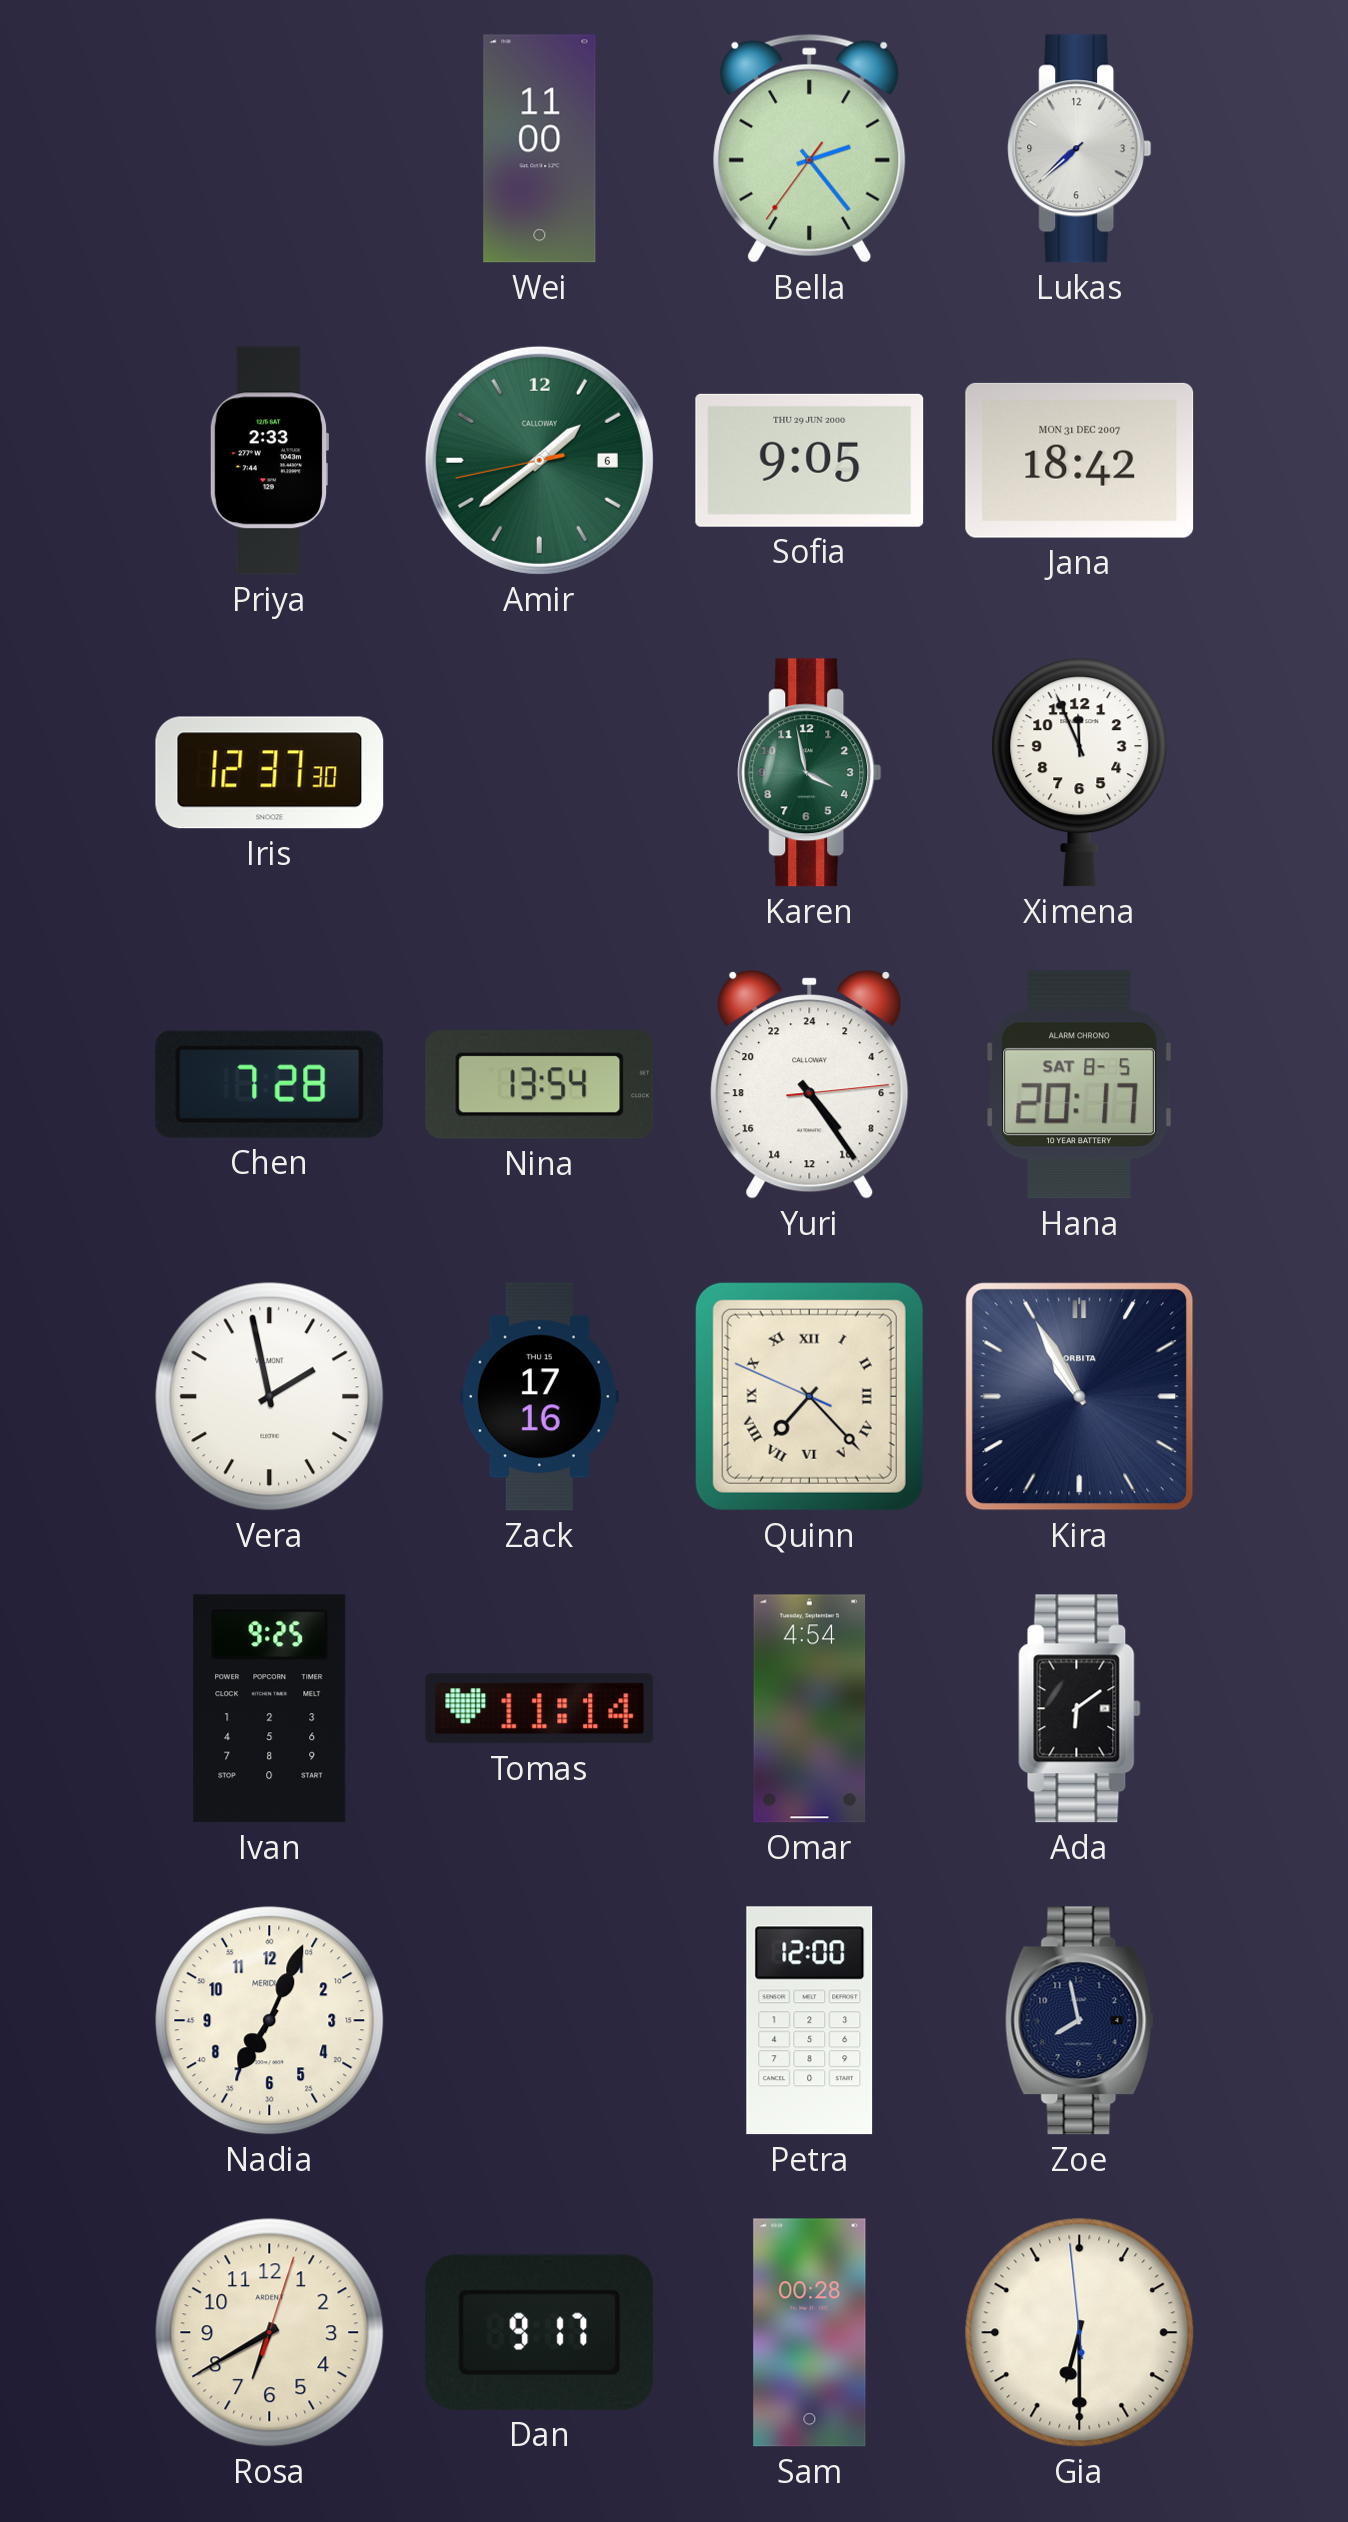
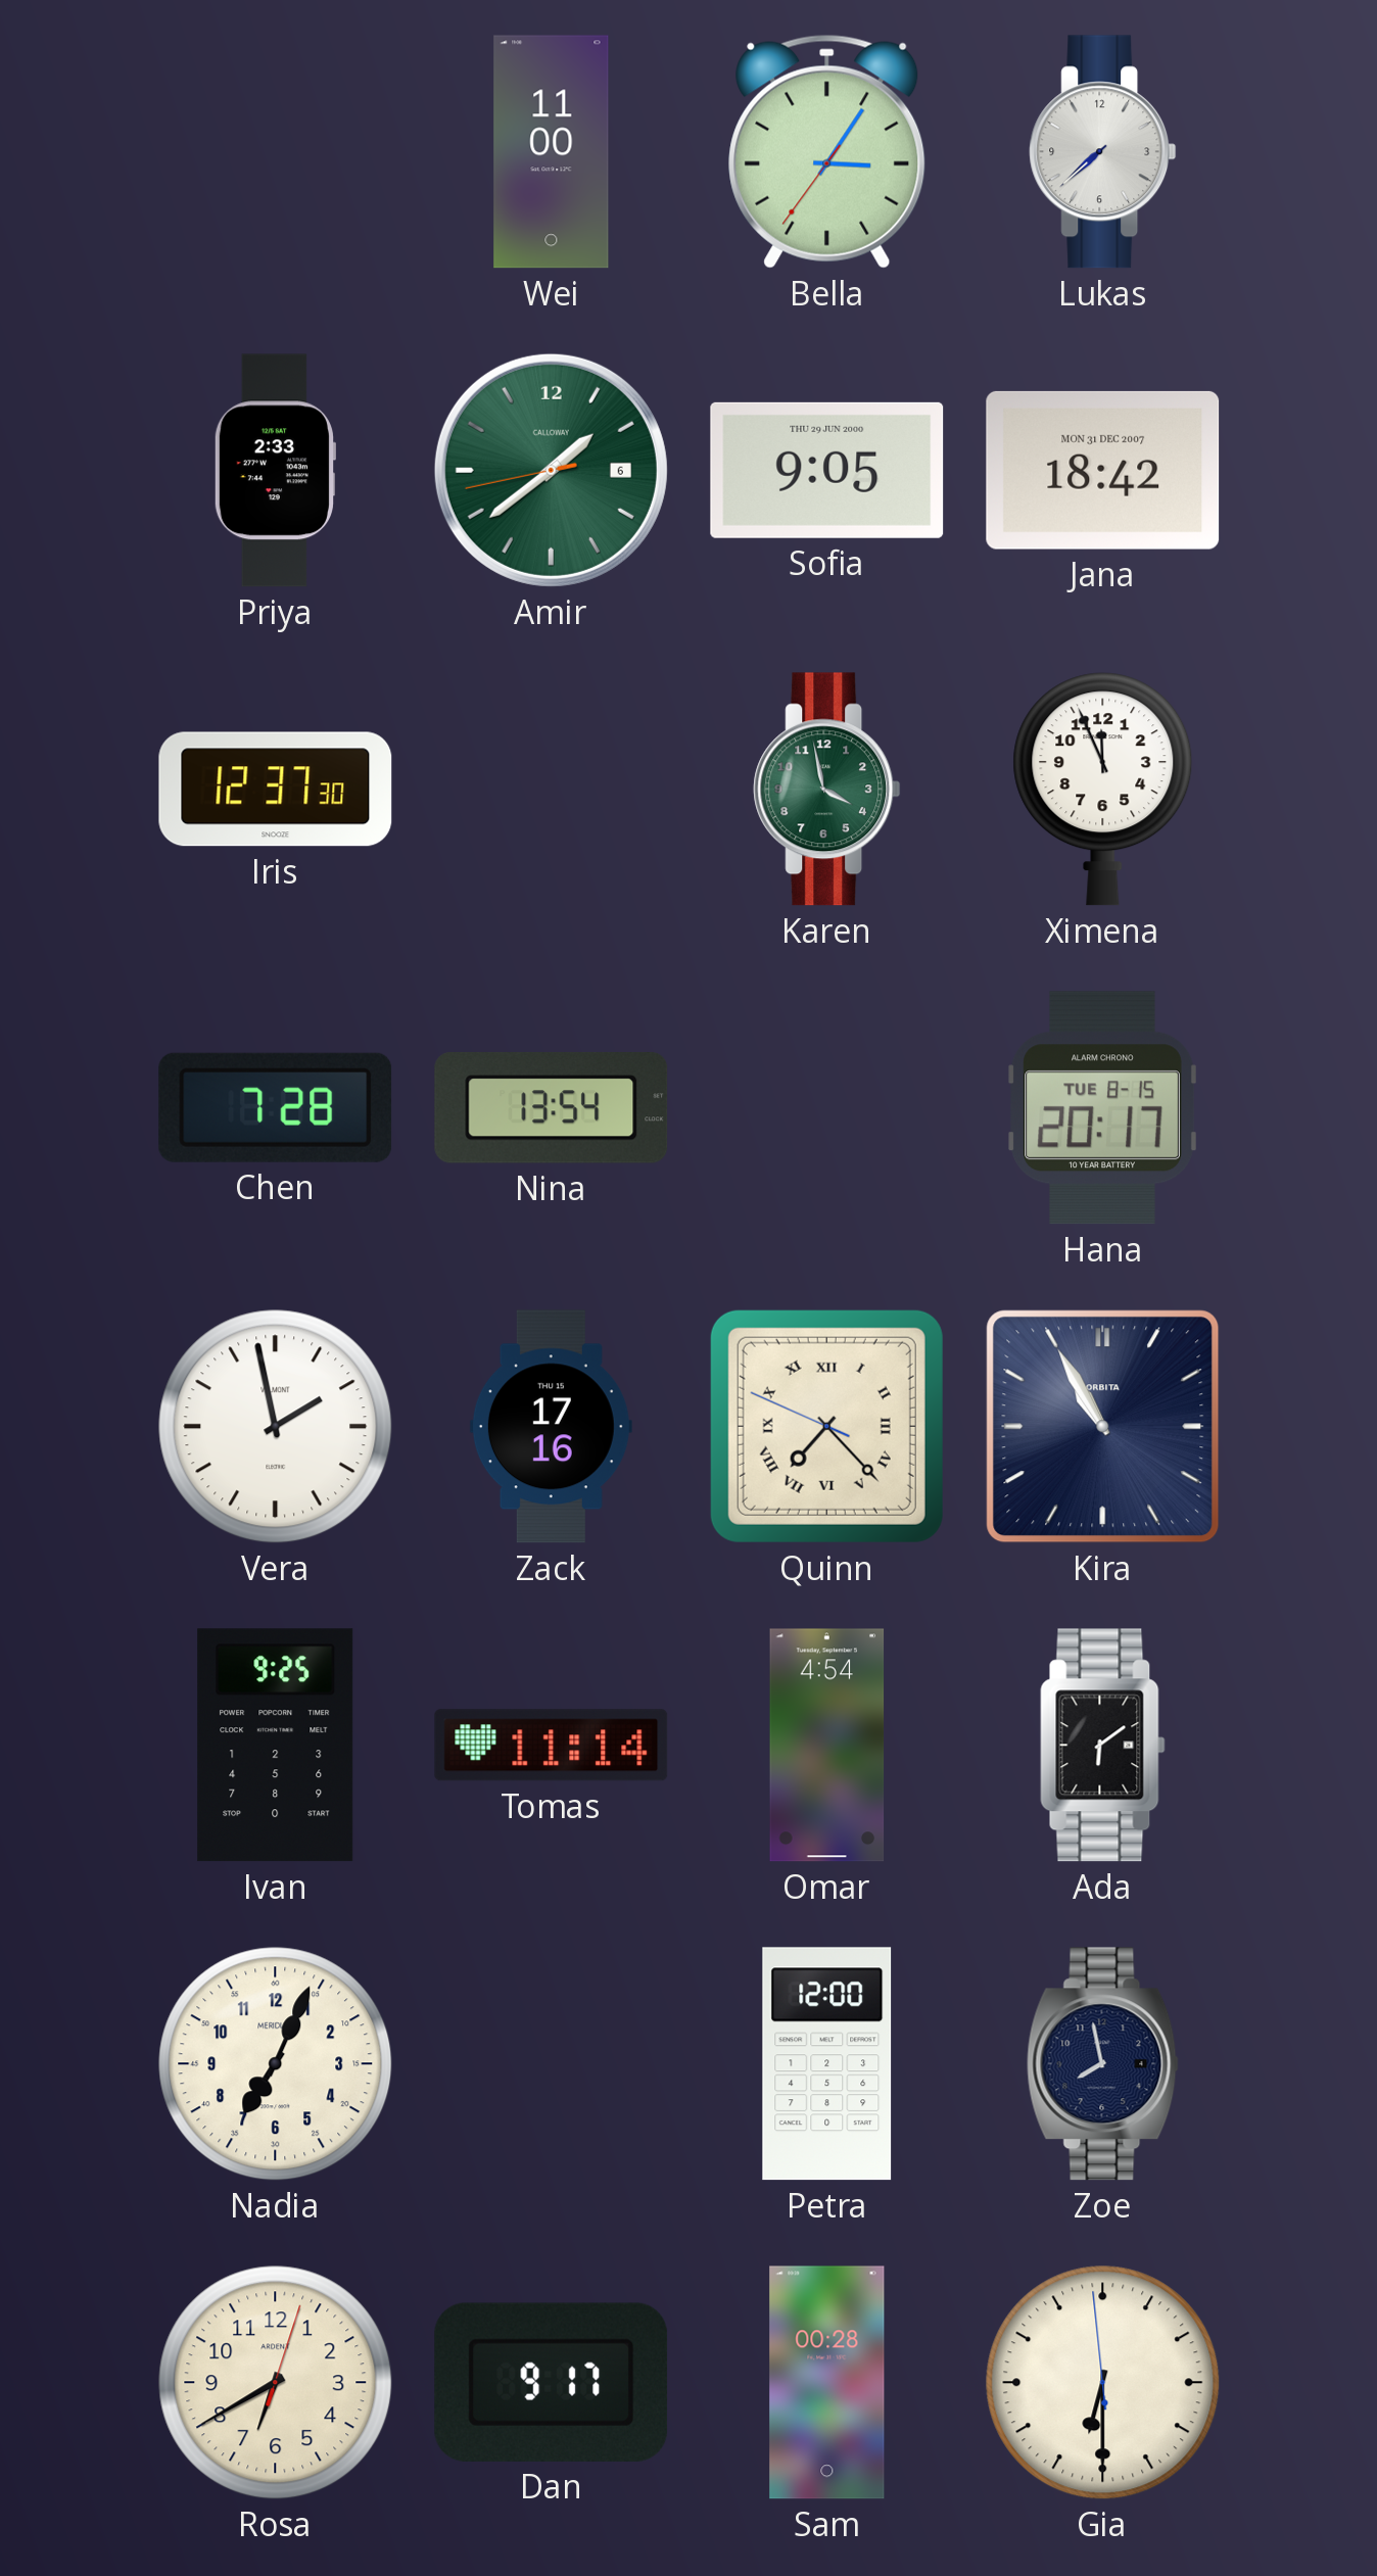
Bella: 2:23 -> 3:05
Yuri: 9:24 -> none
Hana date: SAT 8-5 -> TUE 8-15
